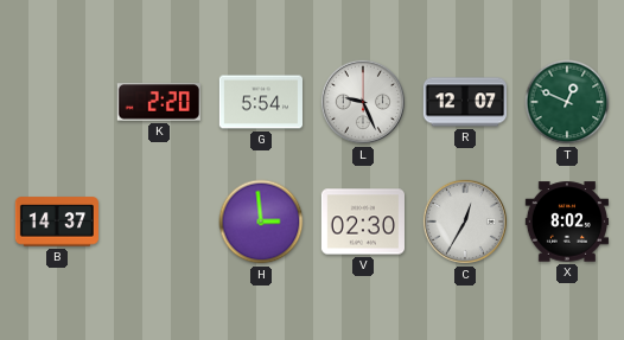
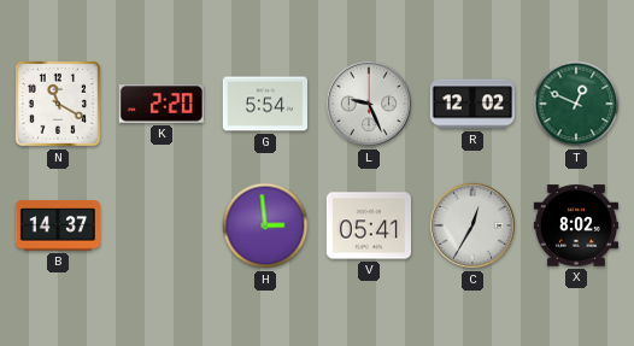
N: none -> 11:20
R: 12:07 -> 12:02
V: 02:30 -> 05:41
